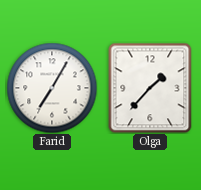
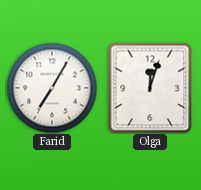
Olga: 1:37 -> 12:03
